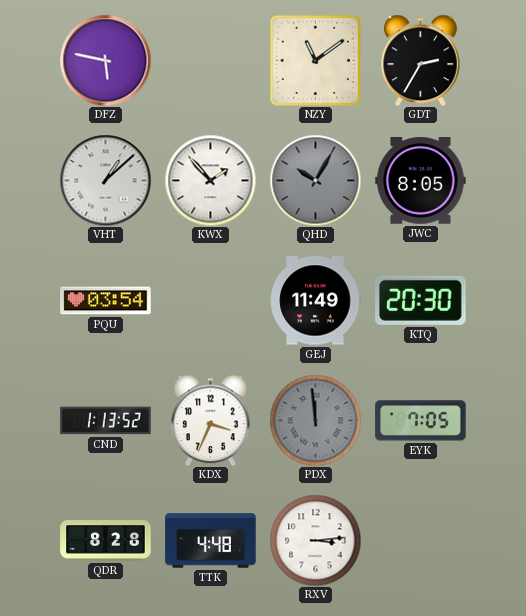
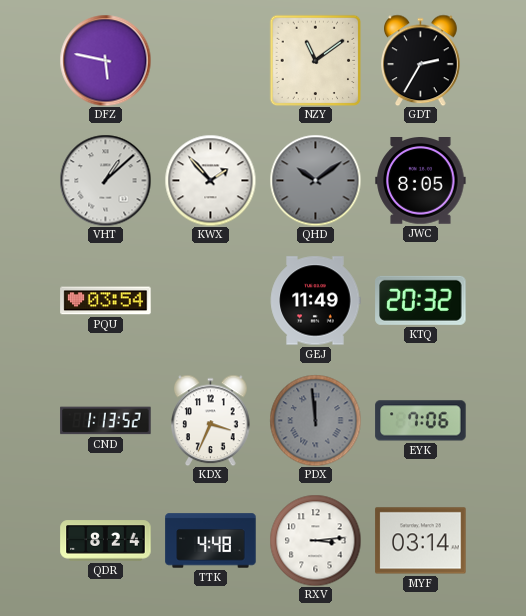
QHD: 10:05 -> 10:09
KTQ: 20:30 -> 20:32
EYK: 7:05 -> 7:06
QDR: 8:28 -> 8:24
MYF: none -> 03:14
